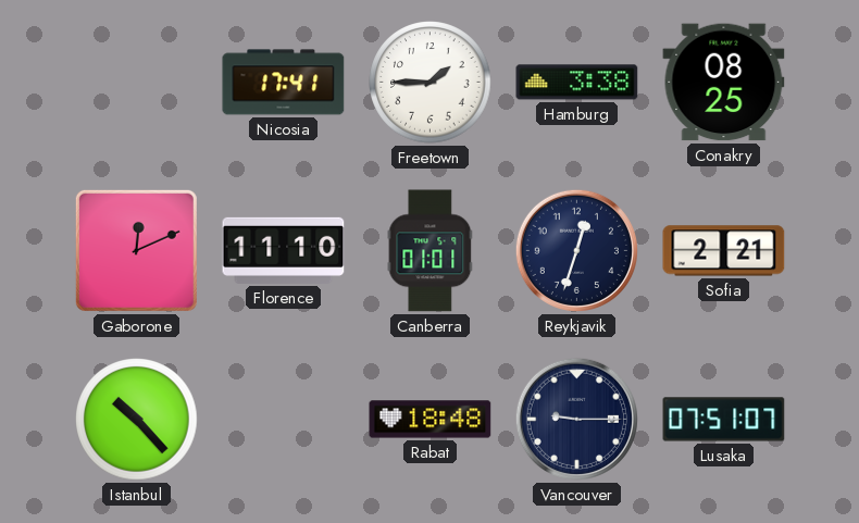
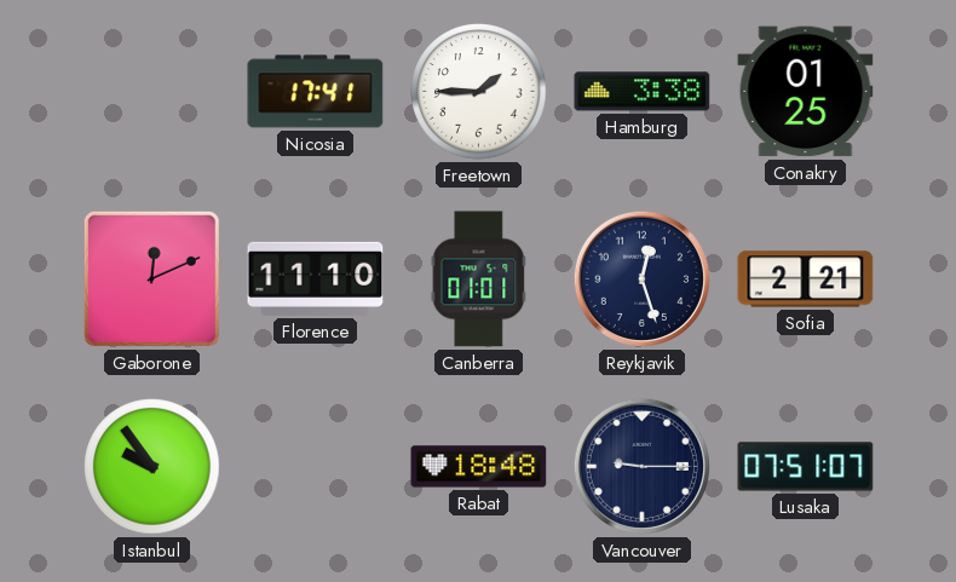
Conakry: 08:25 -> 01:25
Reykjavik: 12:33 -> 12:27
Istanbul: 10:23 -> 9:54
